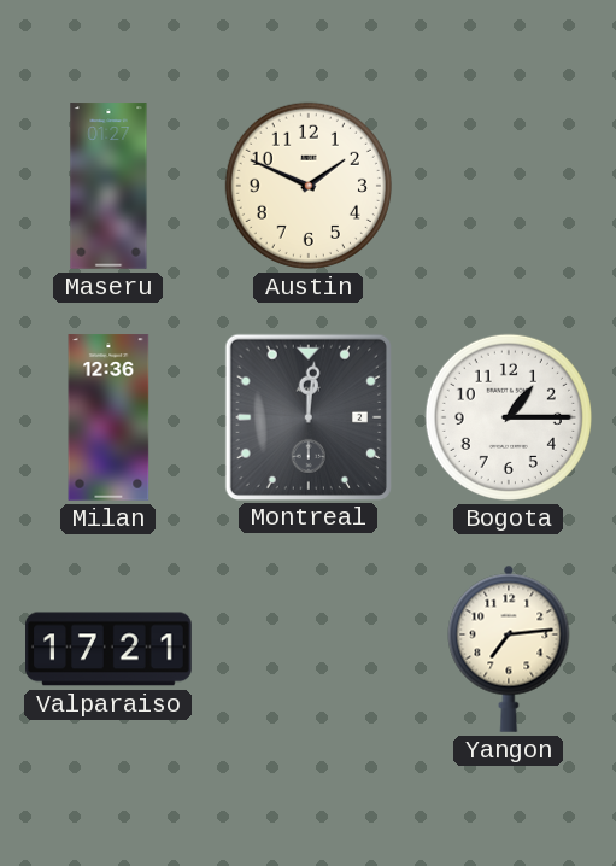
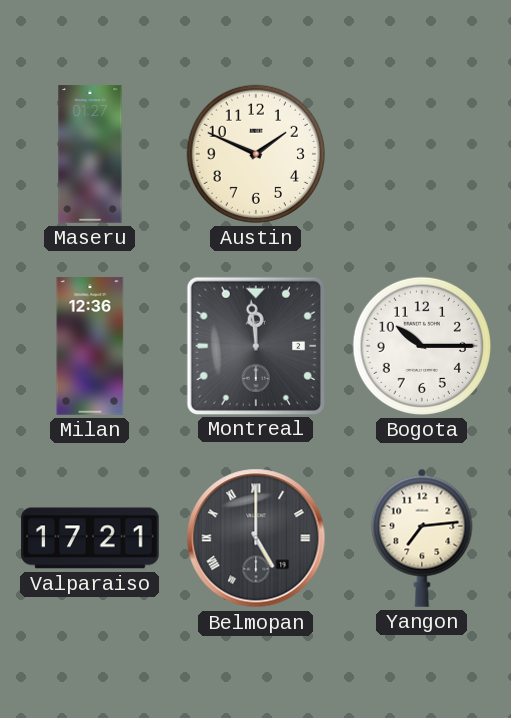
Montreal: 12:01 -> 11:59
Bogota: 1:15 -> 10:15
Belmopan: none -> 5:00
